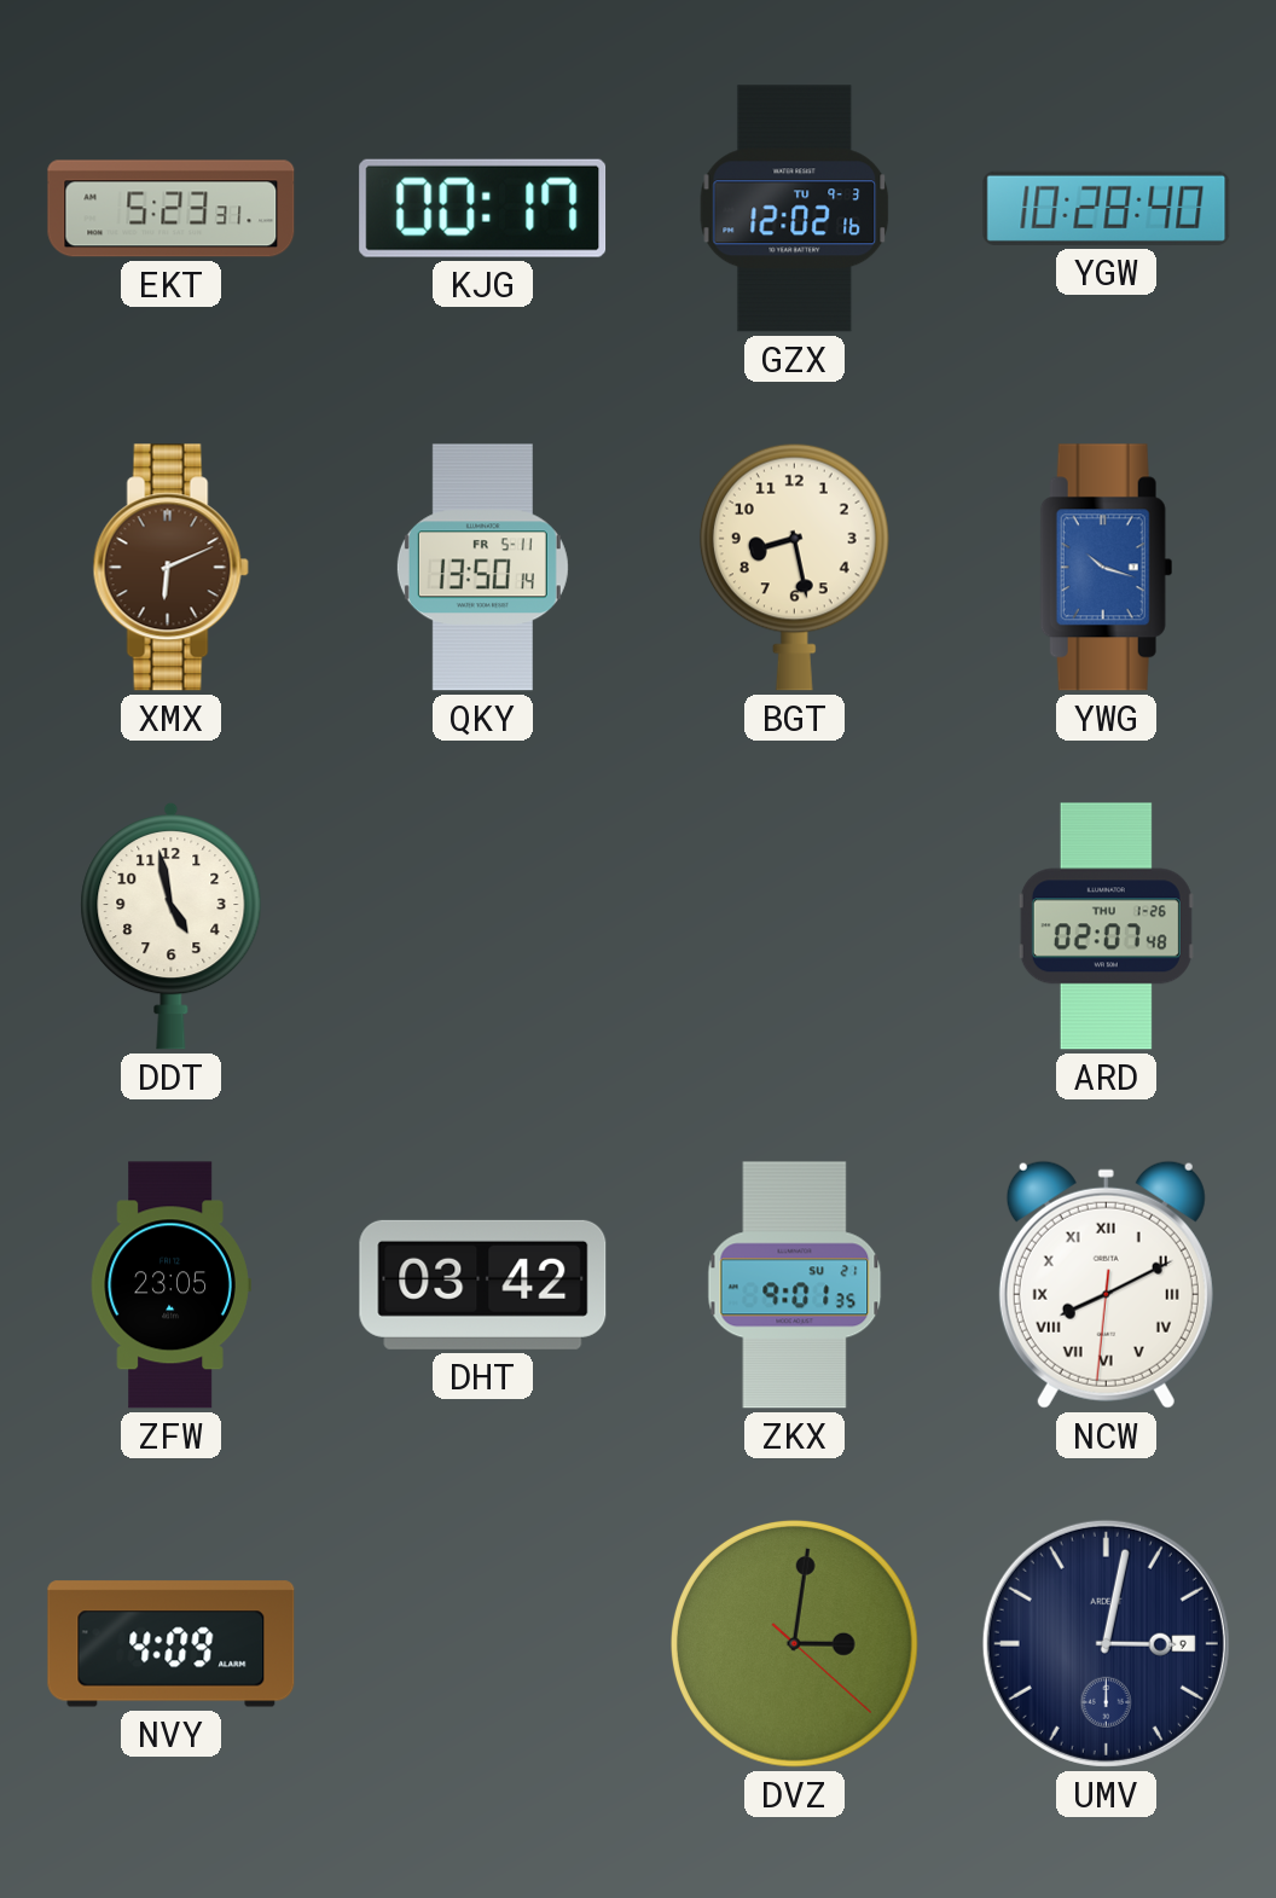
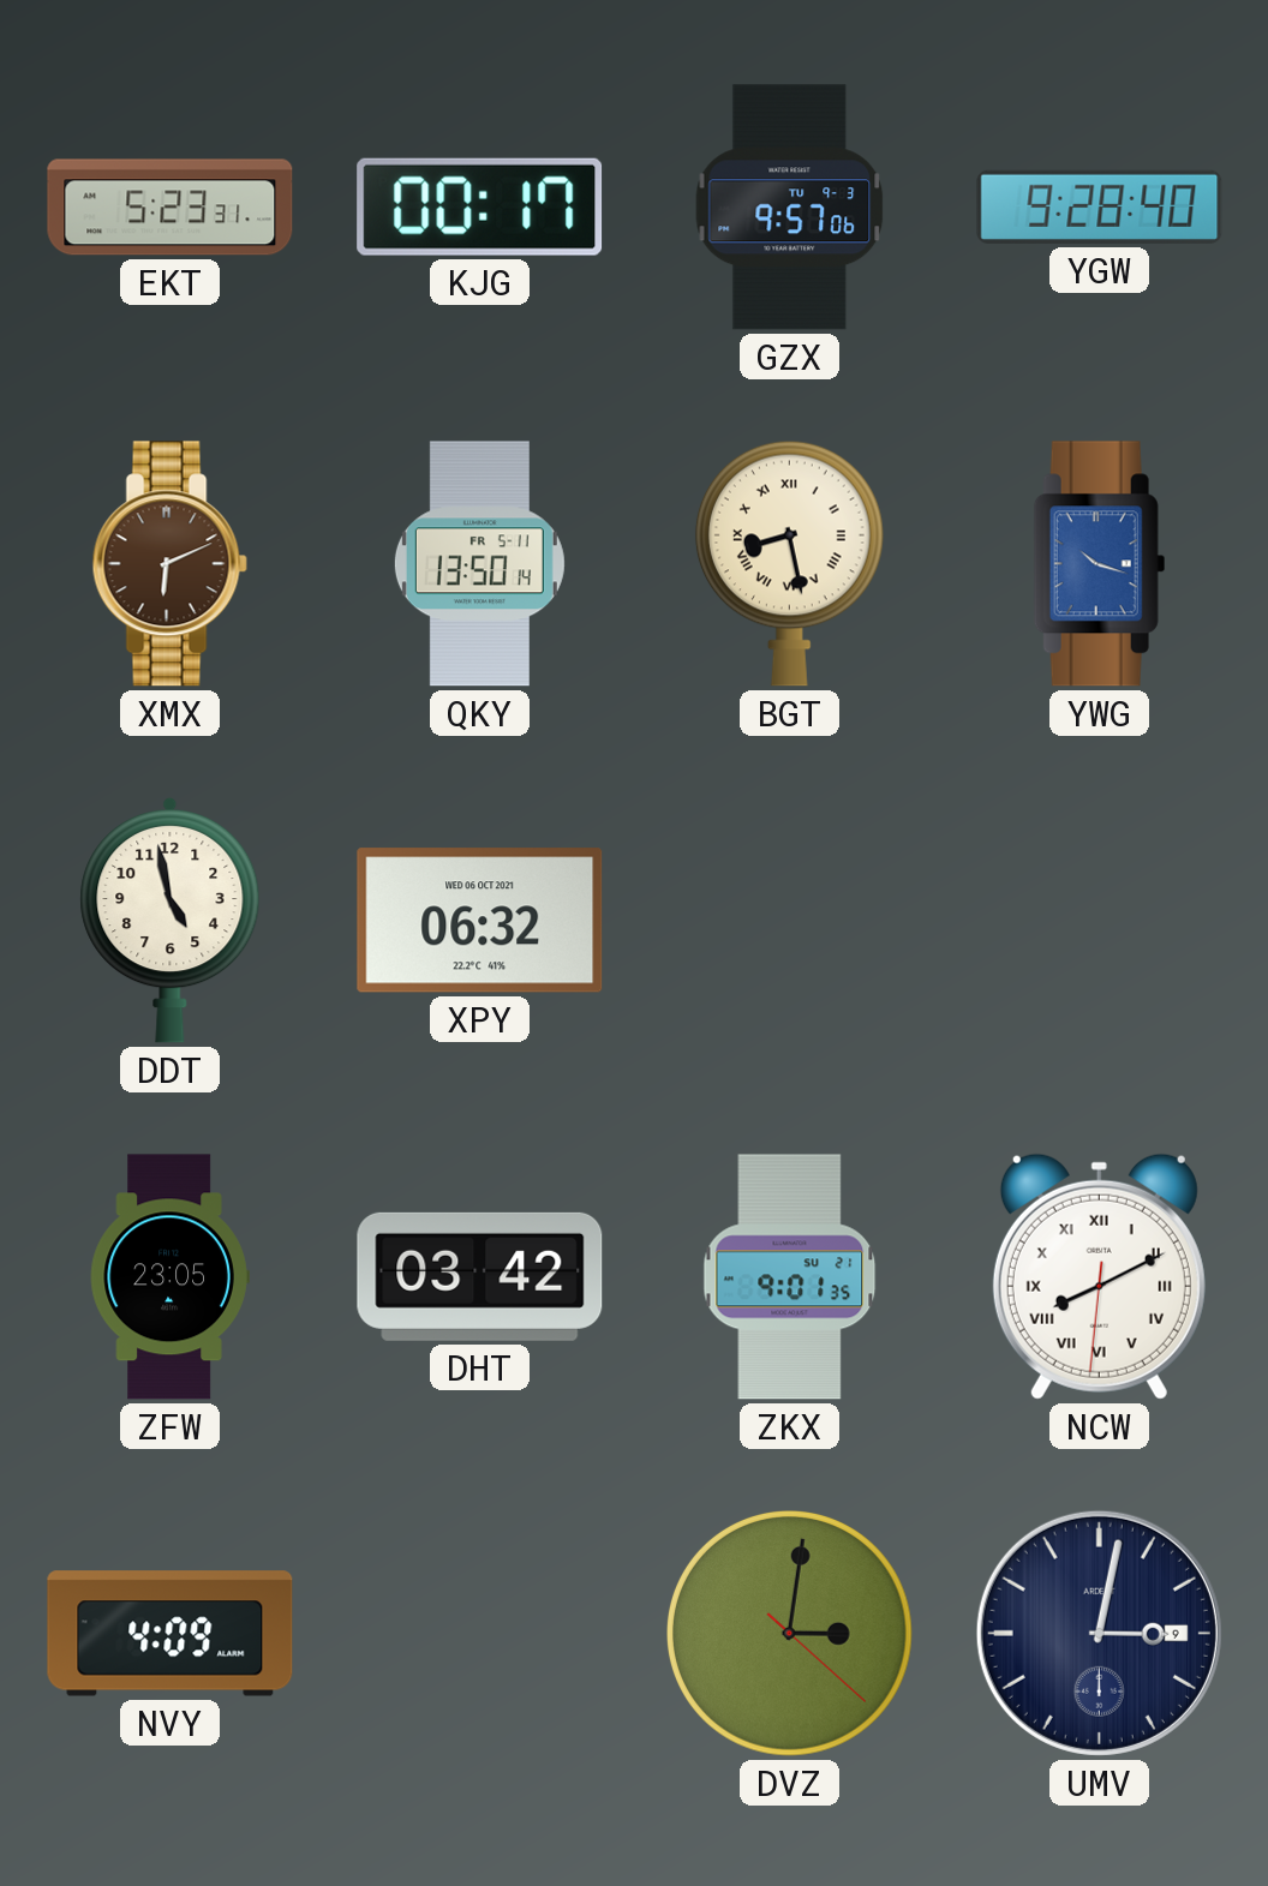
GZX: 12:02 -> 9:57
YGW: 10:28 -> 9:28
BGT numerals: Arabic -> Roman
XPY: none -> 06:32
ARD: 02:07 -> none
